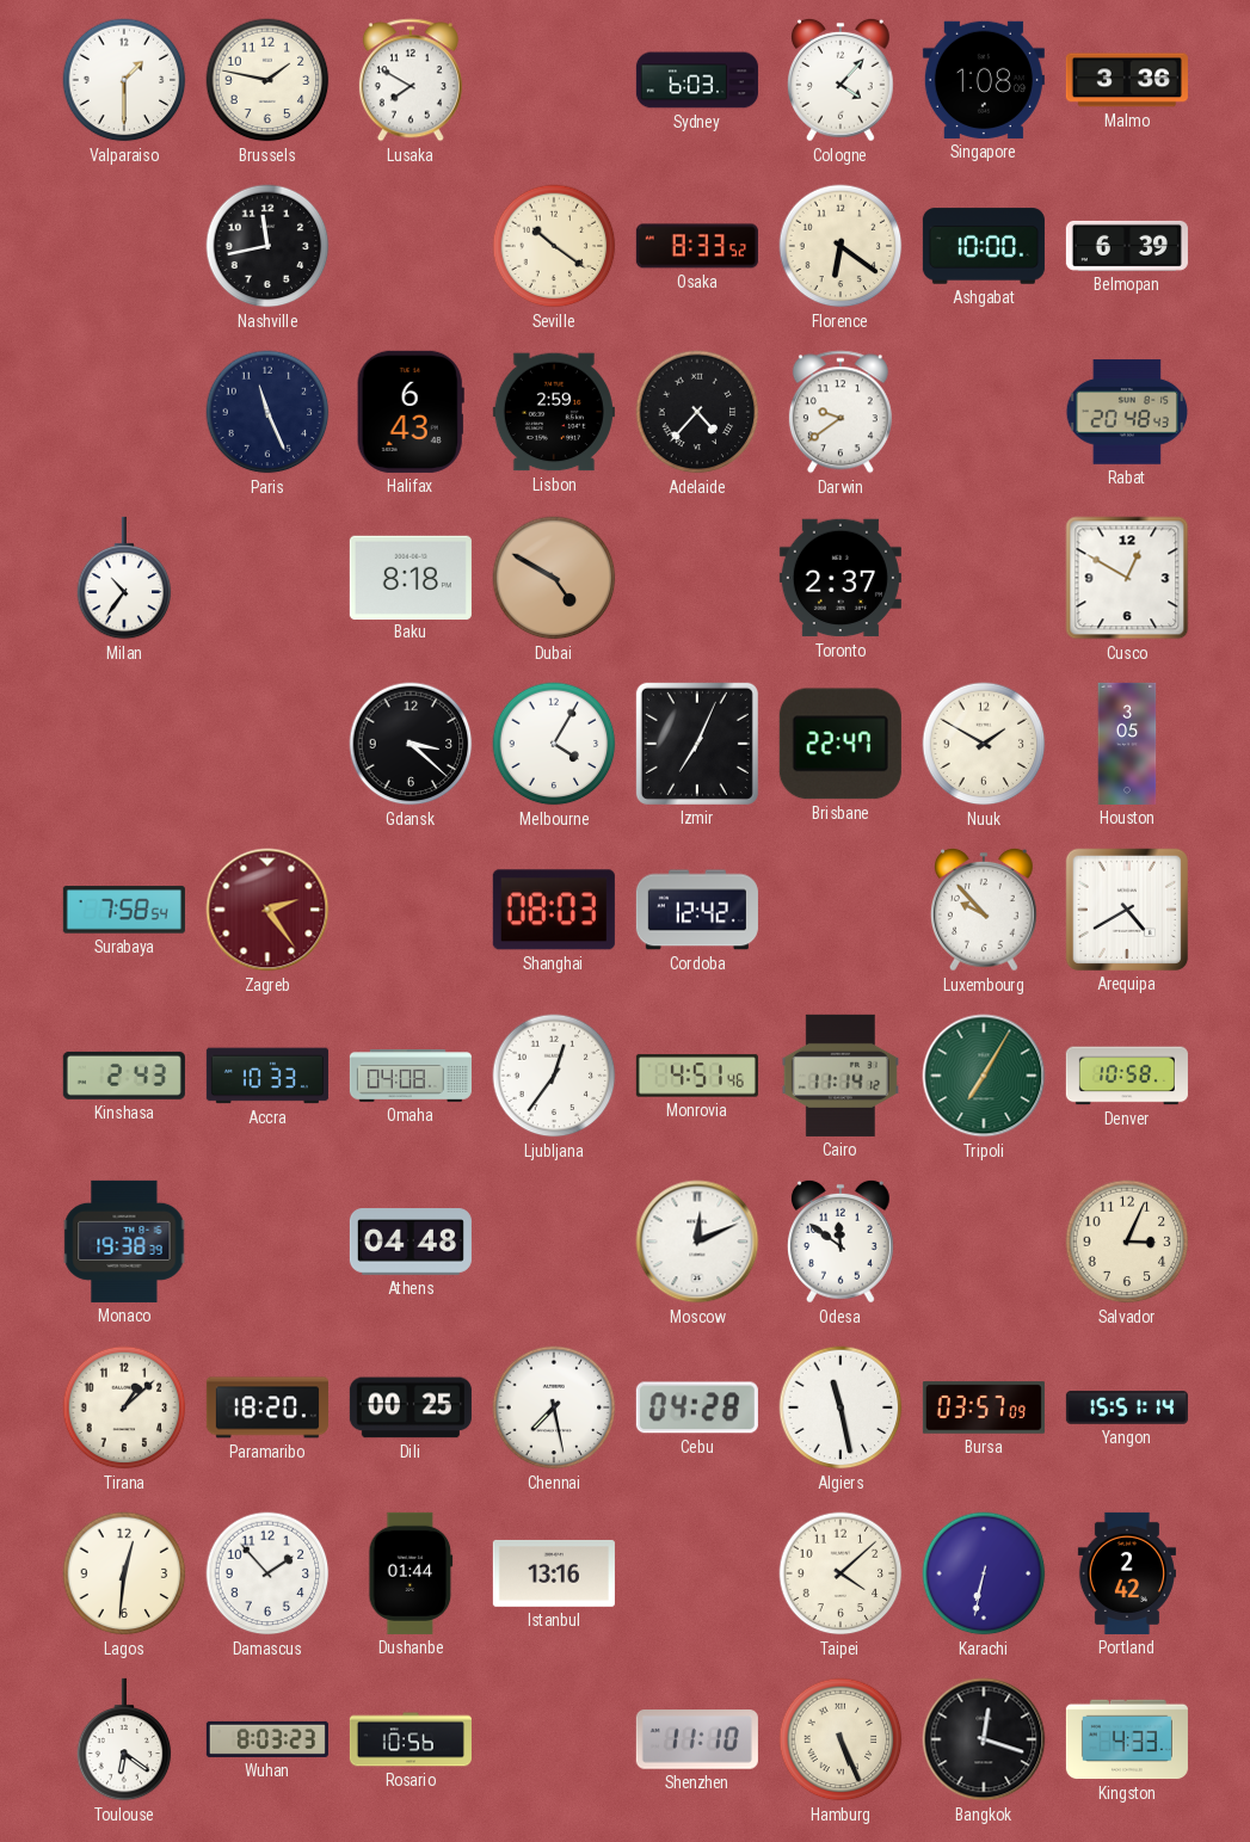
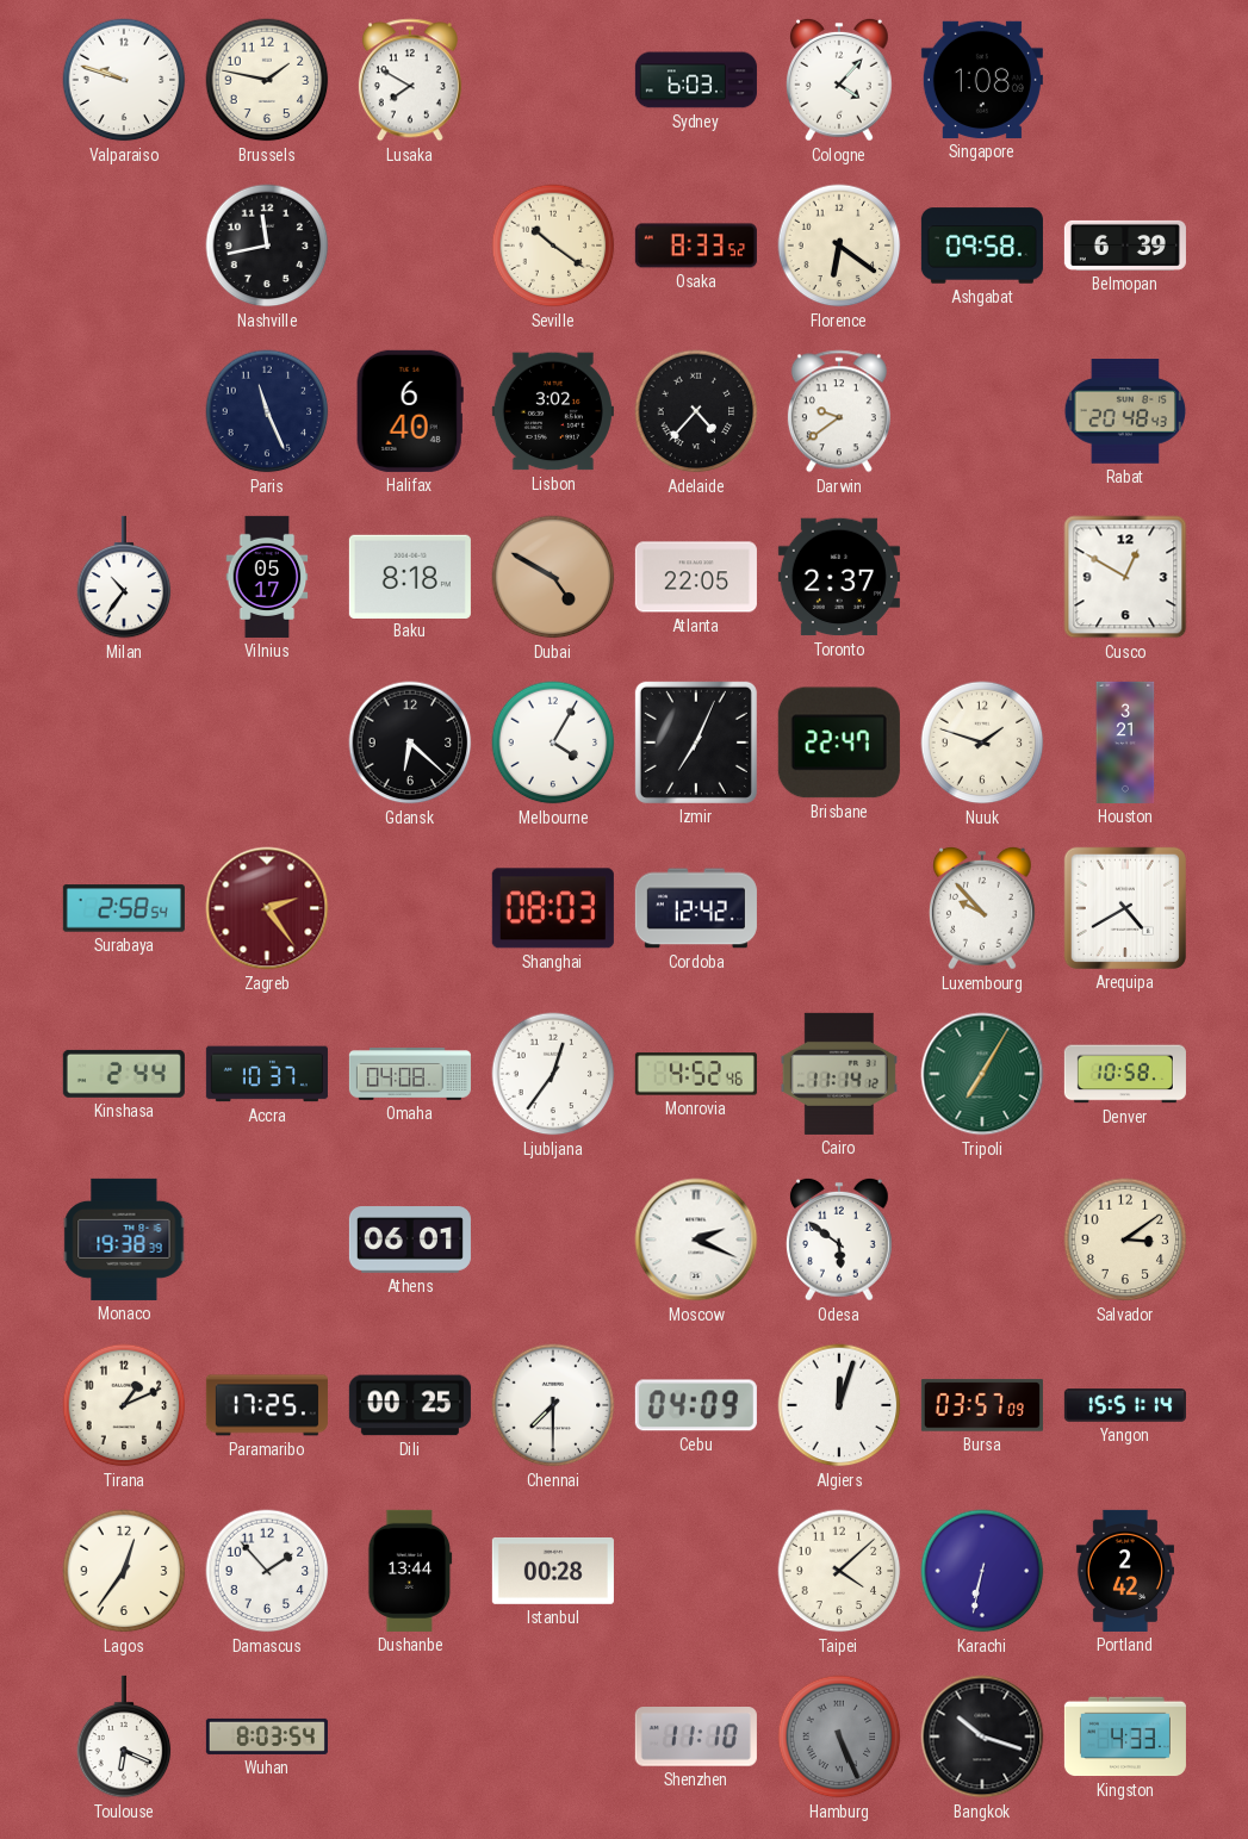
Valparaiso: 1:30 -> 9:48
Malmo: 3:36 -> none
Ashgabat: 10:00 -> 09:58
Halifax: 6:43 -> 6:40
Lisbon: 2:59 -> 3:02
Vilnius: none -> 05:17
Atlanta: none -> 22:05
Gdansk: 3:22 -> 6:22
Nuuk: 1:50 -> 1:48
Houston: 3:05 -> 3:21
Surabaya: 7:58 -> 2:58
Kinshasa: 2:43 -> 2:44
Accra: 10:33 -> 10:37
Monrovia: 4:51 -> 4:52
Athens: 04:48 -> 06:01
Moscow: 12:11 -> 2:19
Odesa: 11:51 -> 5:51
Salvador: 3:04 -> 3:09
Tirana: 1:08 -> 1:11
Paramaribo: 18:20 -> 17:25
Chennai: 7:28 -> 7:30
Cebu: 04:28 -> 04:09
Algiers: 11:28 -> 12:03
Lagos: 12:31 -> 12:36
Dushanbe: 01:44 -> 13:44
Istanbul: 13:16 -> 00:28
Toulouse: 6:21 -> 6:19
Wuhan: 8:03:23 -> 8:03:54
Rosario: 10:56 -> none
Hamburg dial: cream -> grey
Bangkok: 12:18 -> 10:18
